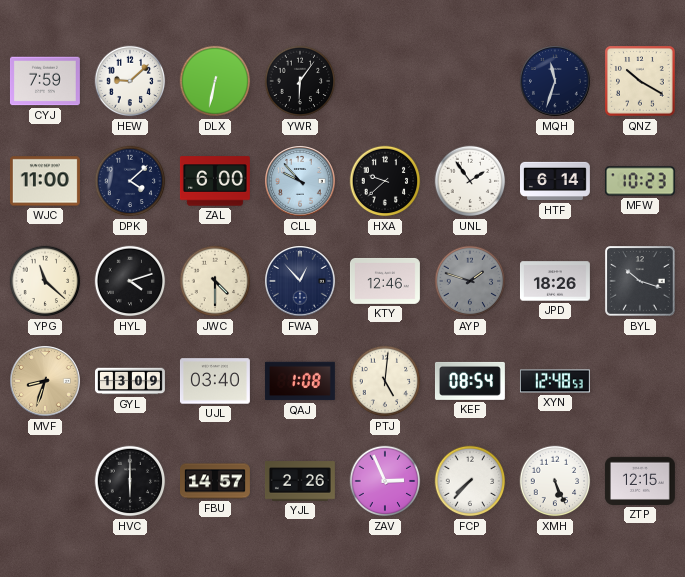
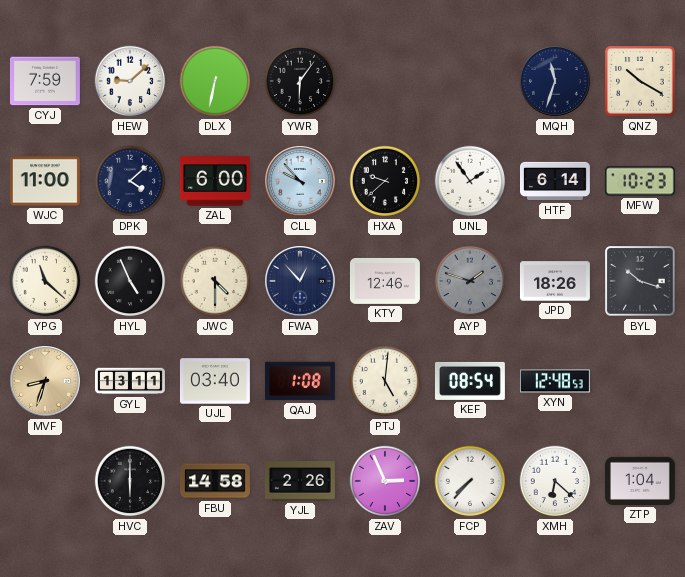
HYL: 4:12 -> 4:56
GYL: 13:09 -> 13:11
FBU: 14:57 -> 14:58
XMH: 5:26 -> 6:22
ZTP: 12:15 -> 1:04
